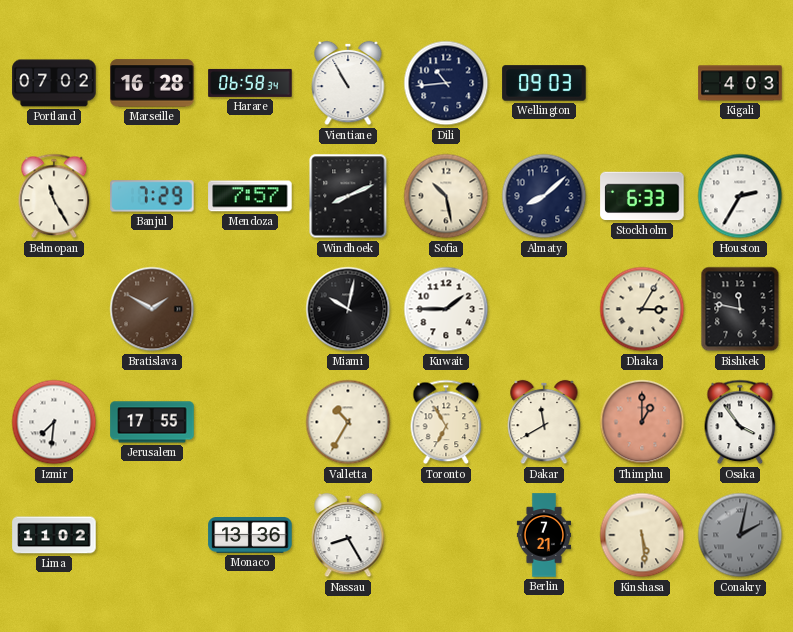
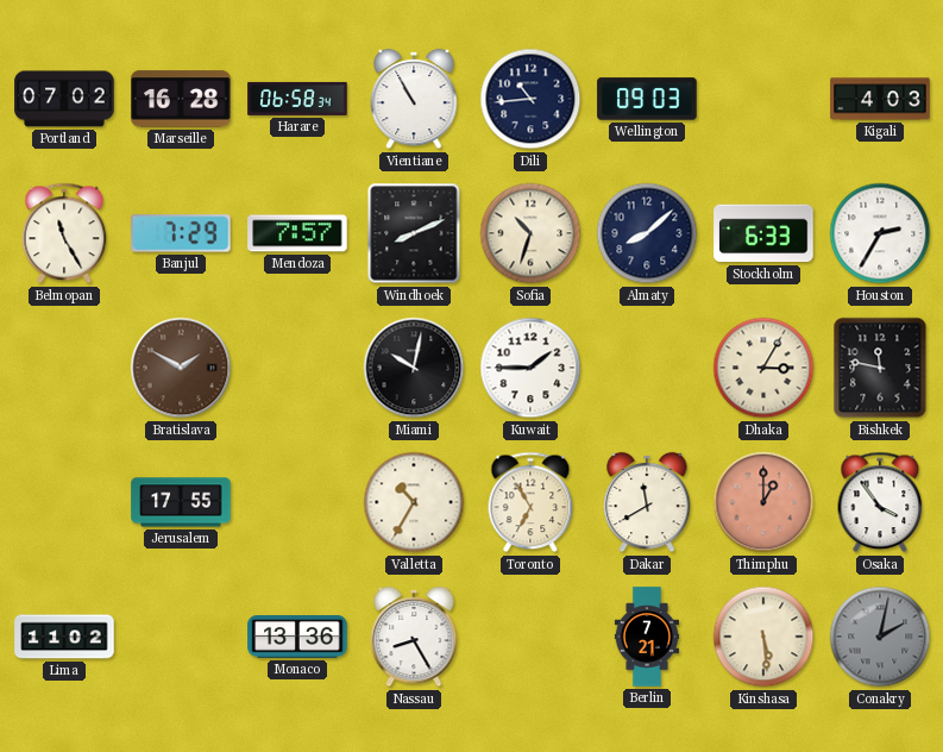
Sofia: 10:28 -> 10:33
Izmir: 7:31 -> none
